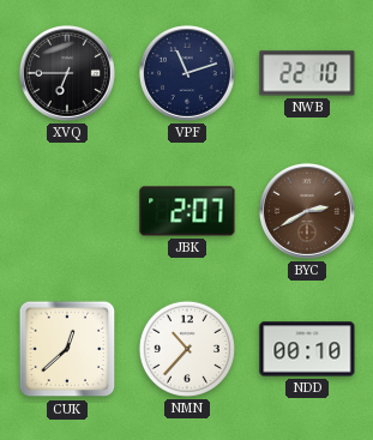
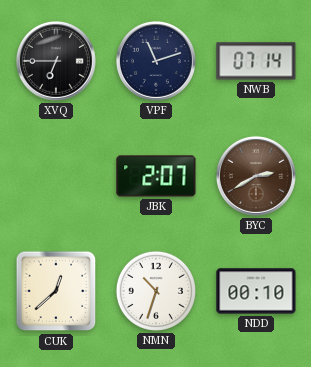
NWB: 22:10 -> 07:14
NMN: 10:37 -> 10:33
